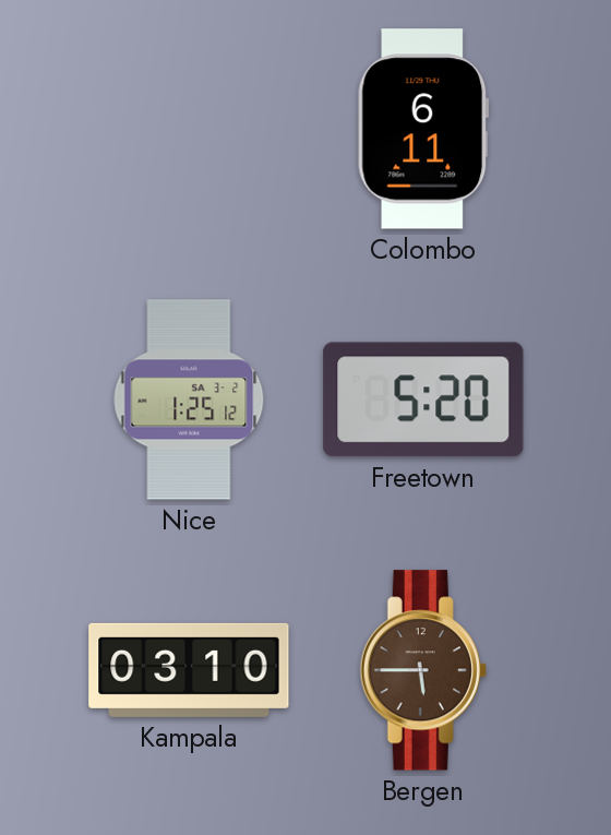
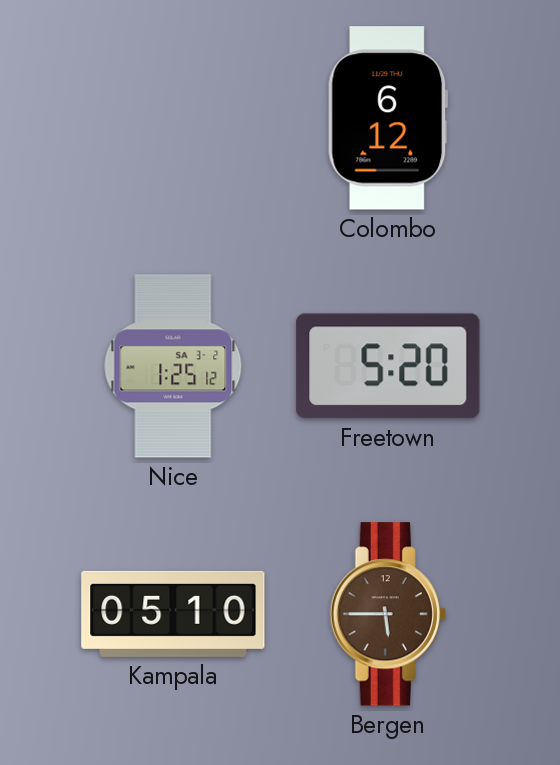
Colombo: 6:11 -> 6:12
Kampala: 03:10 -> 05:10
